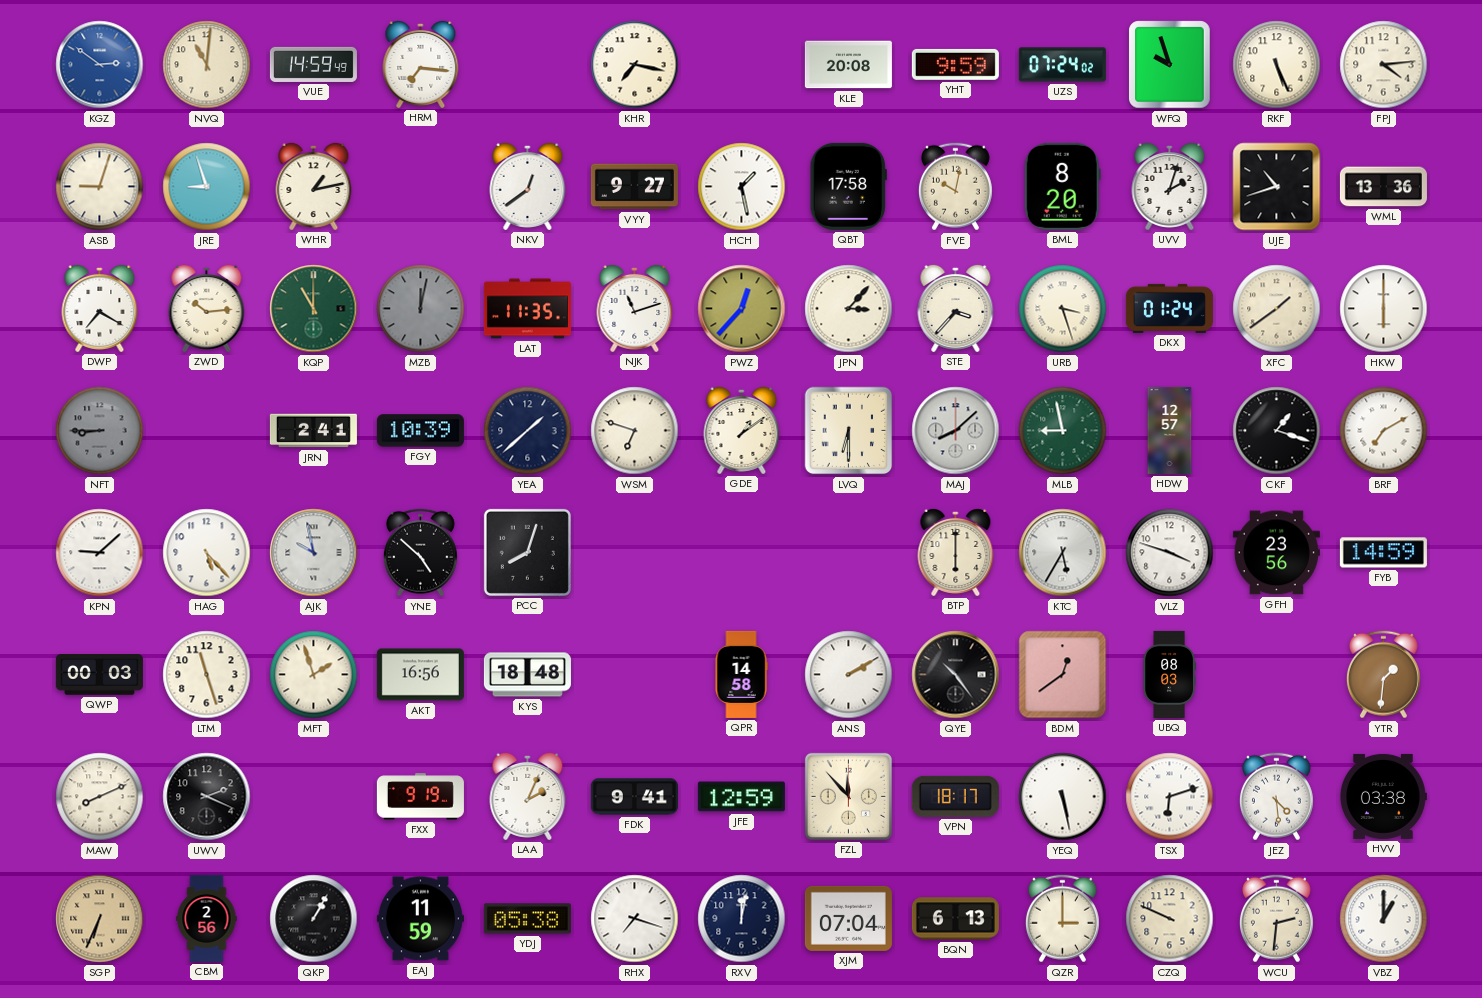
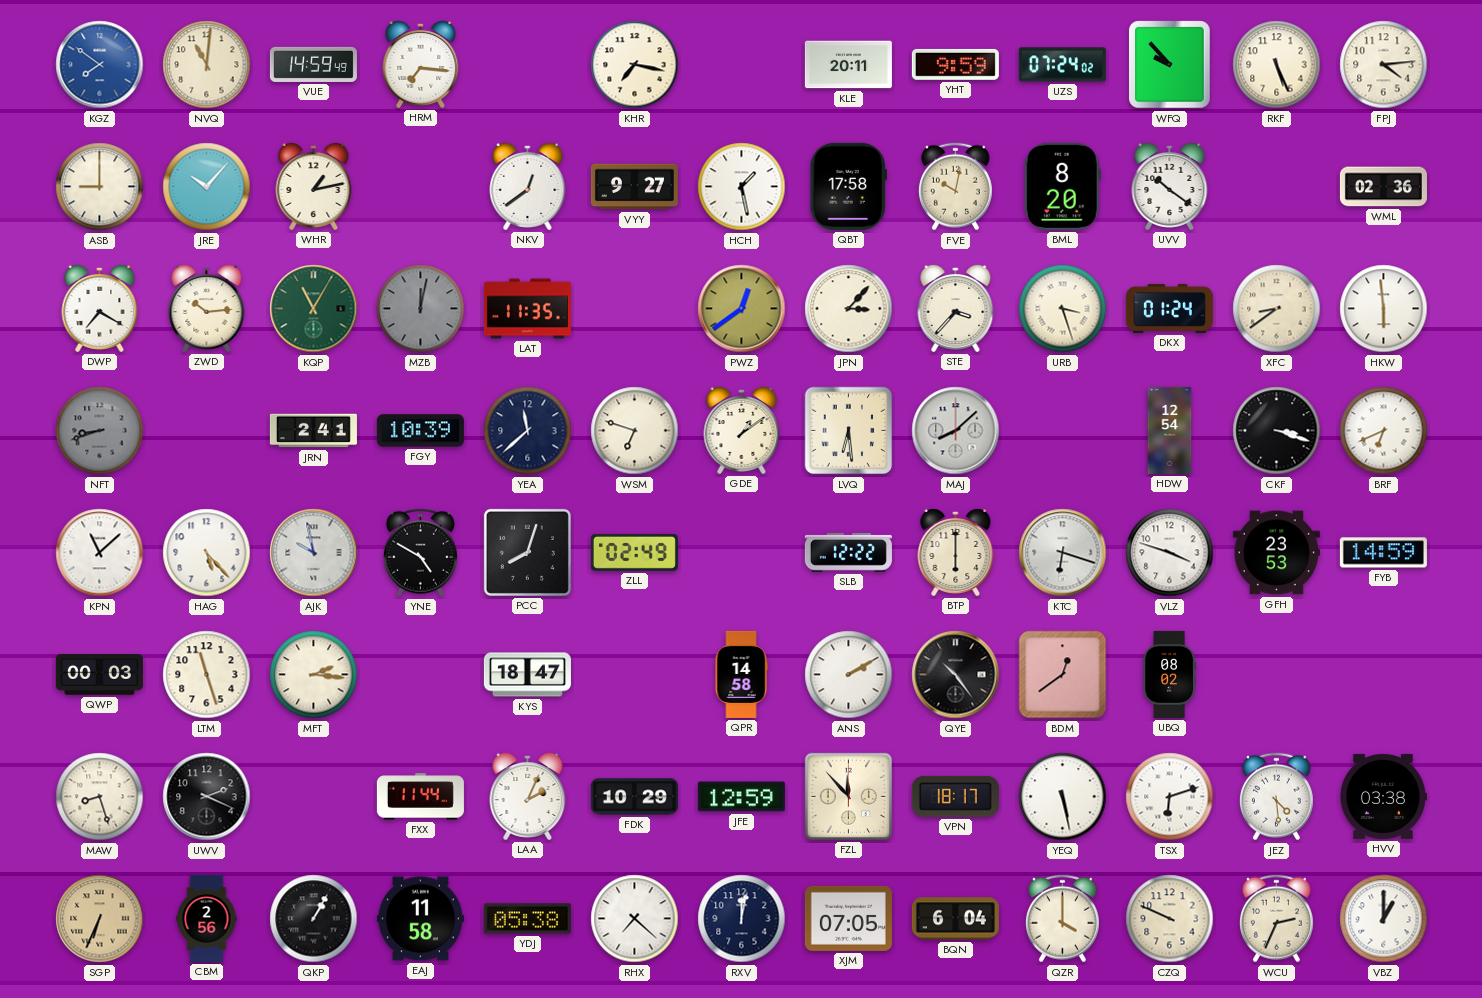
KGZ: 2:51 -> 7:51
KLE: 20:08 -> 20:11
WFQ: 9:57 -> 9:53
ASB: 9:03 -> 9:00
JRE: 8:57 -> 10:07
UVV: 2:03 -> 10:21
UJE: 10:42 -> none
WML: 13:36 -> 02:36
KQP: 11:00 -> 11:05
NJK: 11:12 -> none
PWZ: 12:37 -> 12:39
XFC: 1:39 -> 8:39
HKW: 6:00 -> 5:59
NFT: 8:45 -> 8:42
YEA: 1:38 -> 11:38
LVQ: 6:30 -> 6:29
MLB: 8:58 -> none
HDW: 12:57 -> 12:54
CKF: 1:18 -> 3:18
BRF: 7:10 -> 6:41
KPN: 9:08 -> 11:08
YNE: 4:52 -> 4:50
ZLL: none -> 02:49
SLB: none -> 12:22
KTC: 5:35 -> 6:18
GFH: 23:56 -> 23:53
MFT: 1:57 -> 2:16
AKT: 16:56 -> none
KYS: 18:48 -> 18:47
UBQ: 08:03 -> 08:02
YTR: 1:31 -> none
MAW: 8:11 -> 8:27
FXX: 9:19 -> 11:44
FDK: 9:41 -> 10:29
EAJ: 11:59 -> 11:58
RHX: 7:18 -> 7:22
XJM: 07:04 -> 07:05
BQN: 6:13 -> 6:04
QZR: 3:00 -> 4:00
WCU: 2:31 -> 2:34
